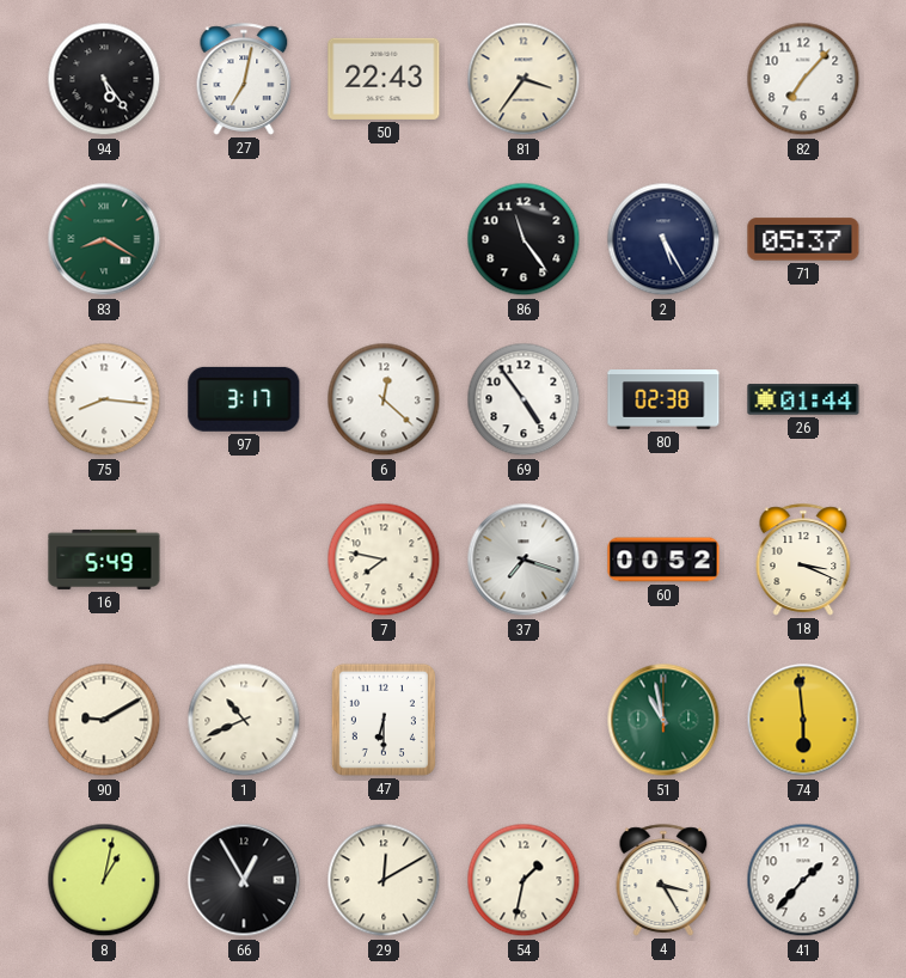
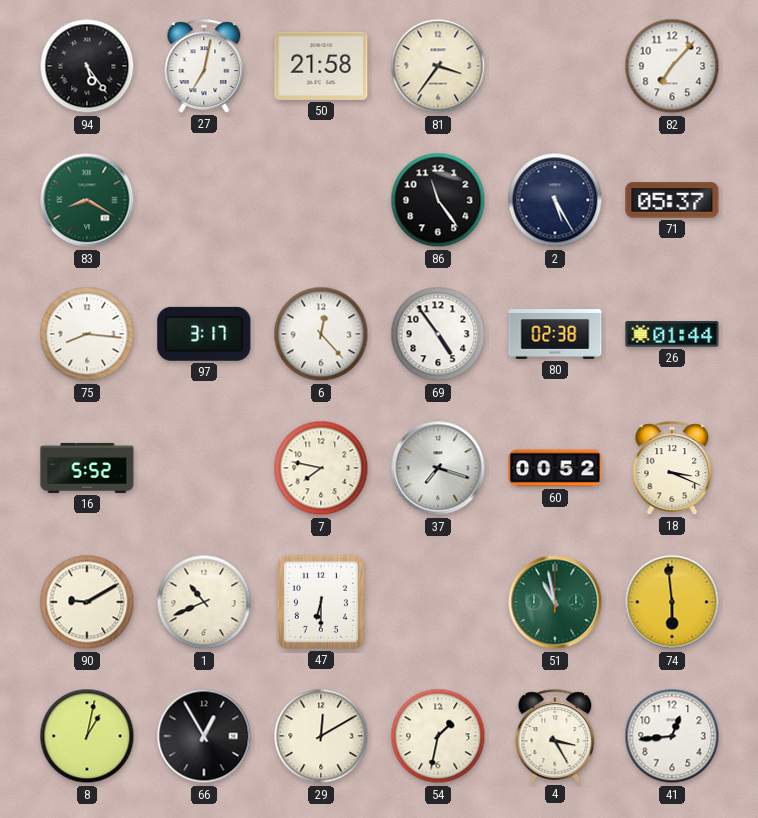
50: 22:43 -> 21:58
6: 12:22 -> 12:23
16: 5:49 -> 5:52
41: 1:37 -> 12:44
